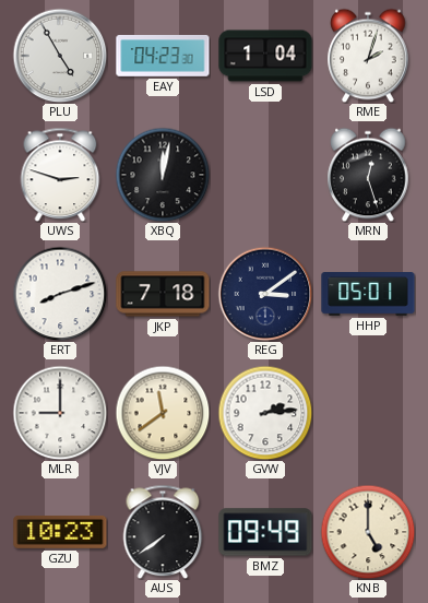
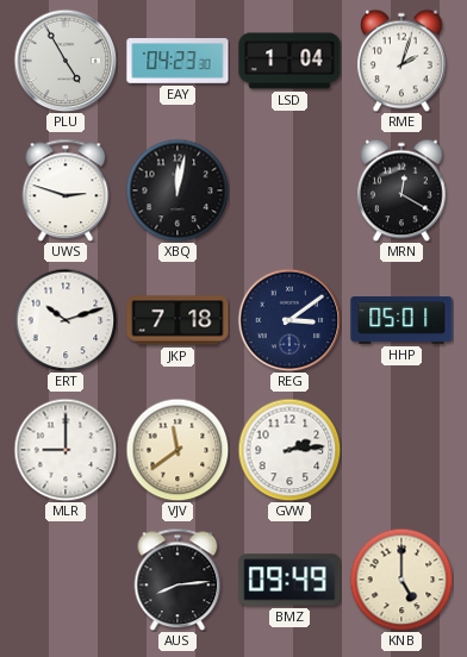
MRN: 12:27 -> 12:20
ERT: 8:12 -> 10:12
GZU: 10:23 -> none
AUS: 7:39 -> 8:14
